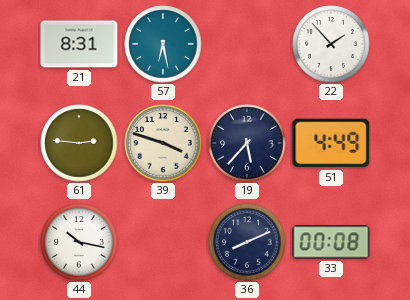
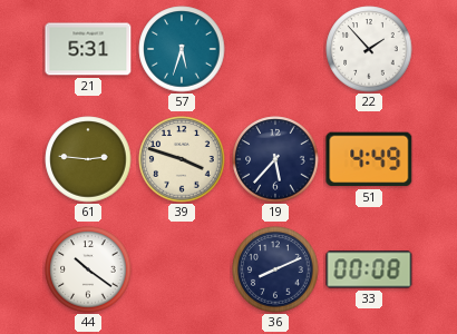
21: 8:31 -> 5:31
57: 6:28 -> 5:33
44: 10:17 -> 10:21
